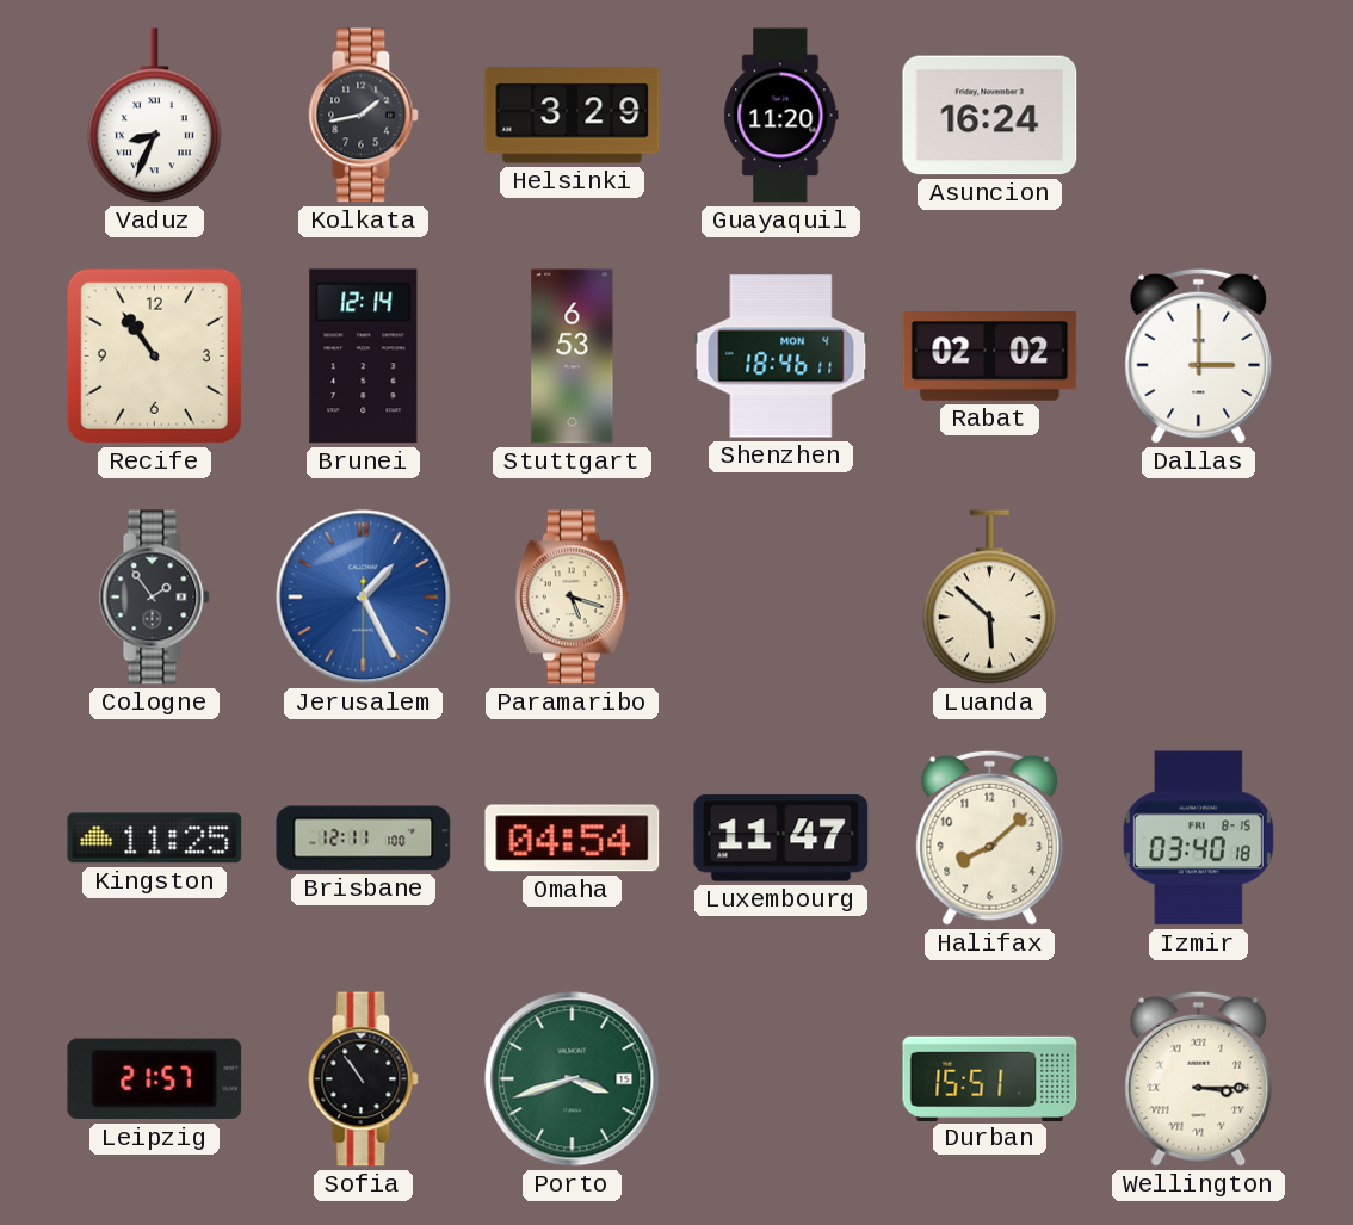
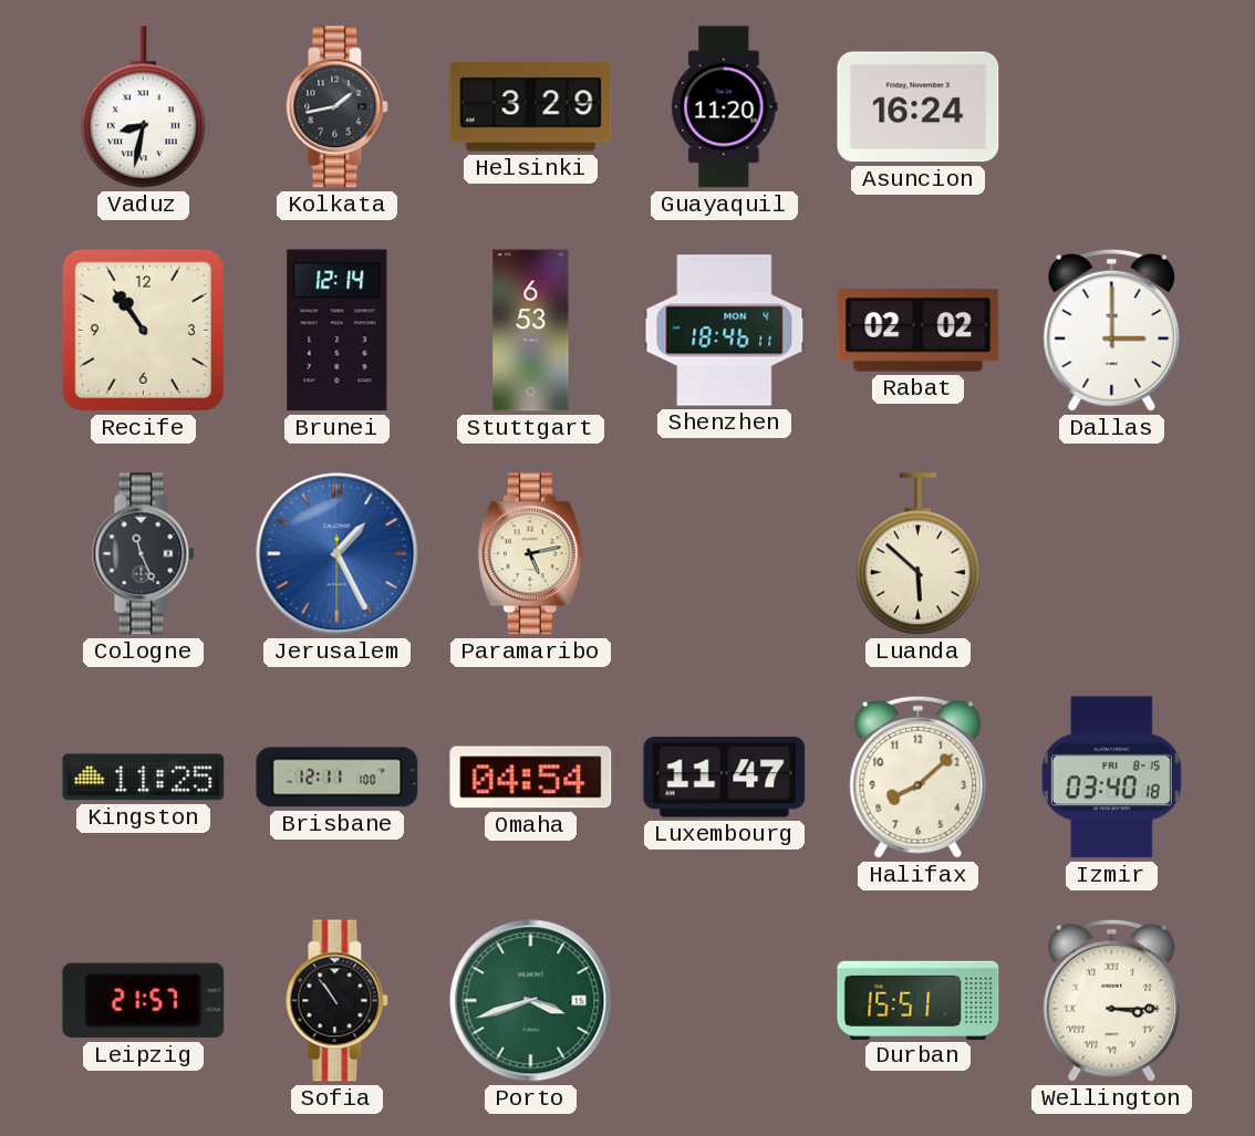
Vaduz: 8:34 -> 8:32
Cologne: 1:54 -> 11:26
Paramaribo: 5:18 -> 5:13
